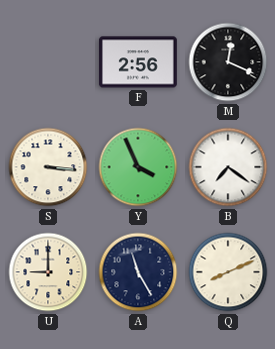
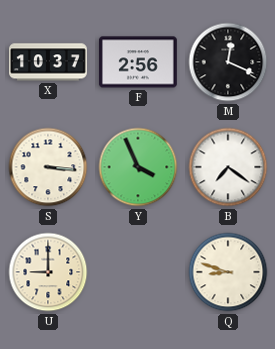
X: none -> 10:37
A: 11:25 -> none
Q: 8:11 -> 8:48
